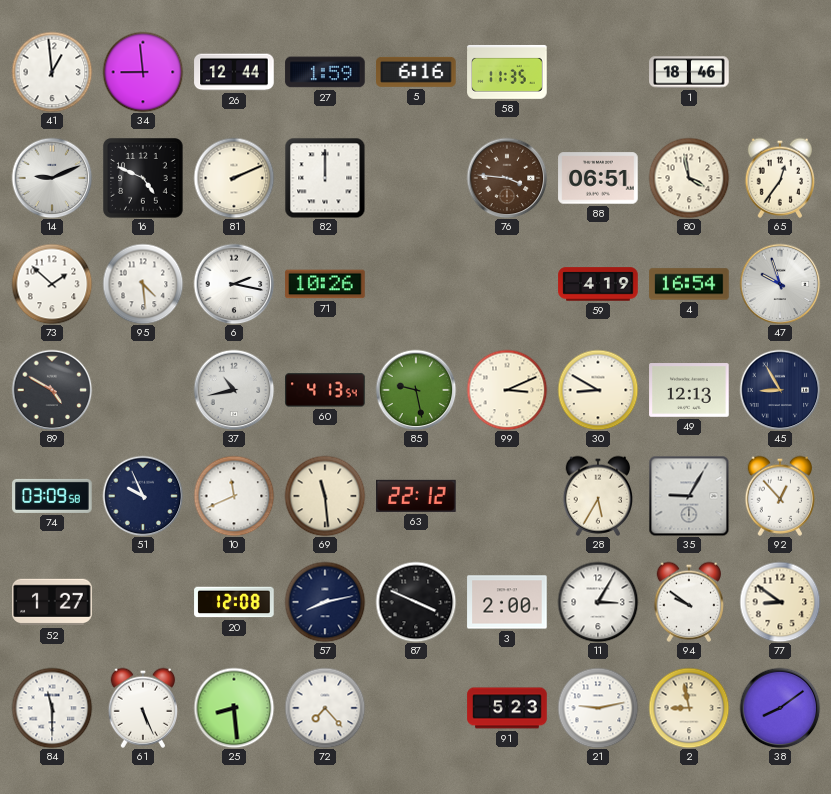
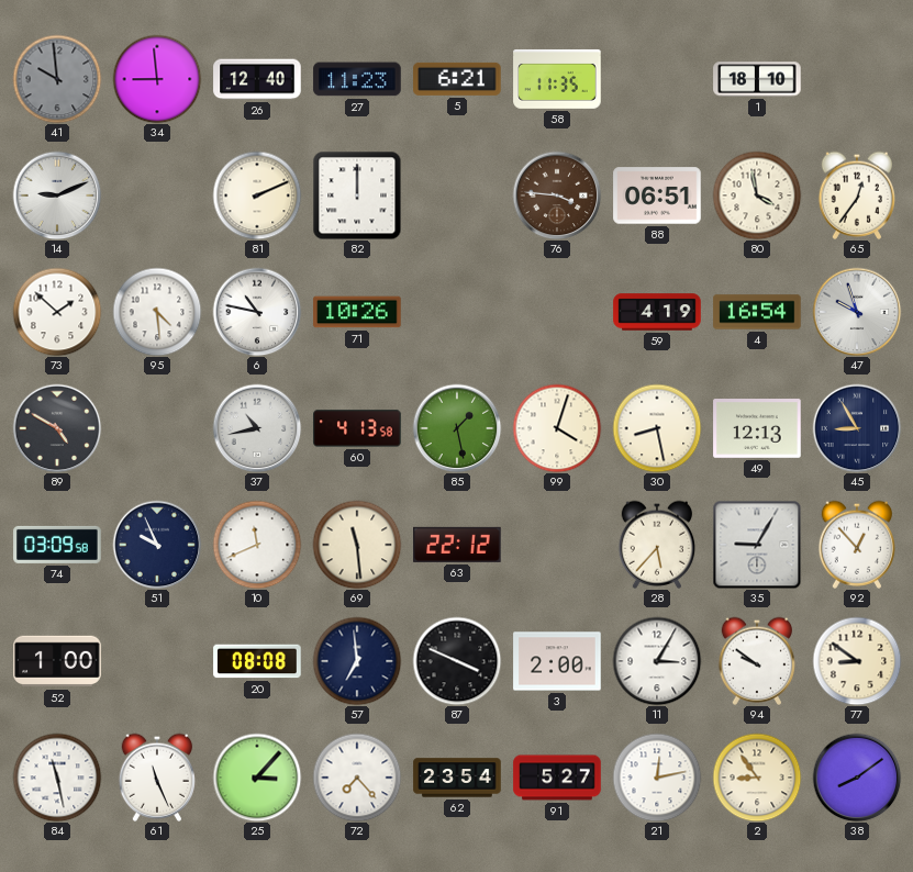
41: 12:59 -> 9:59
41 dial: white -> grey
26: 12:44 -> 12:40
27: 1:59 -> 11:23
5: 6:16 -> 6:21
1: 18:46 -> 18:10
16: 4:49 -> none
6: 2:17 -> 10:47
60: 4:13:54 -> 4:13:58
85: 9:28 -> 1:28
99: 3:11 -> 4:03
30: 8:50 -> 8:28
28: 5:35 -> 5:37
52: 1:27 -> 1:00
20: 12:08 -> 08:08
57: 8:13 -> 6:59
84: 11:30 -> 11:28
61: 5:26 -> 11:26
25: 8:29 -> 3:07
62: none -> 23:54
91: 5:23 -> 5:27
21: 9:13 -> 12:13
2: 8:58 -> 8:54
